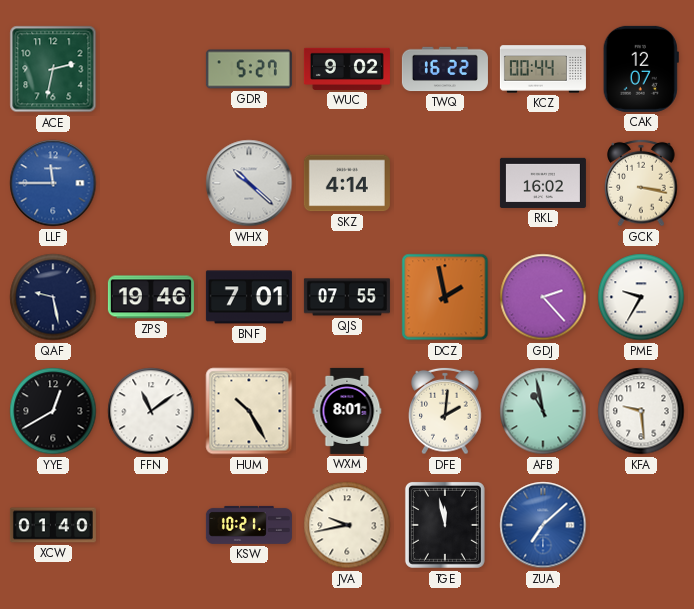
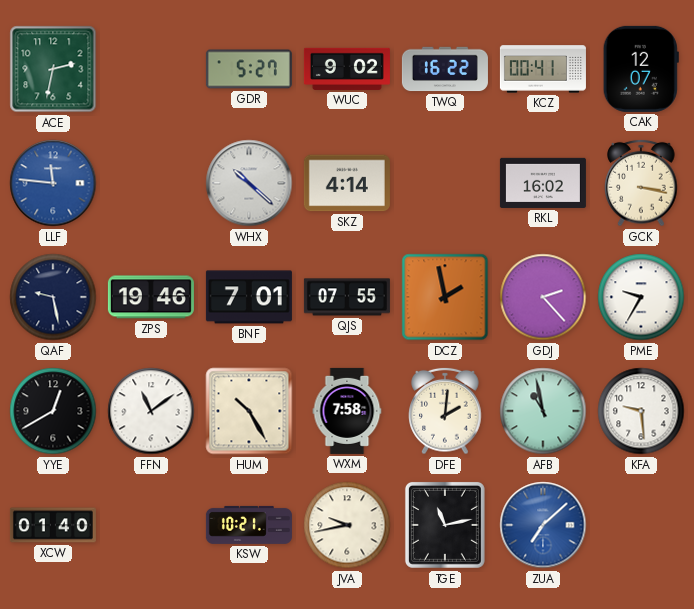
KCZ: 00:44 -> 00:41
LLF: 11:45 -> 11:46
WXM: 8:01 -> 7:58
TGE: 11:58 -> 11:13
